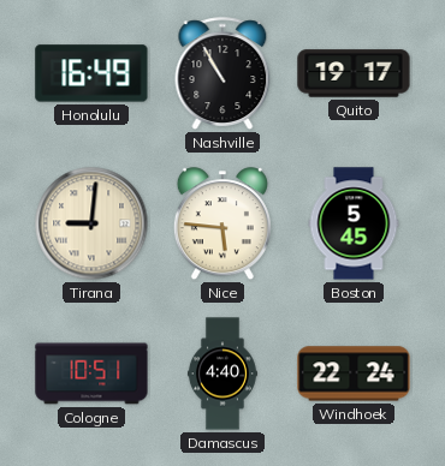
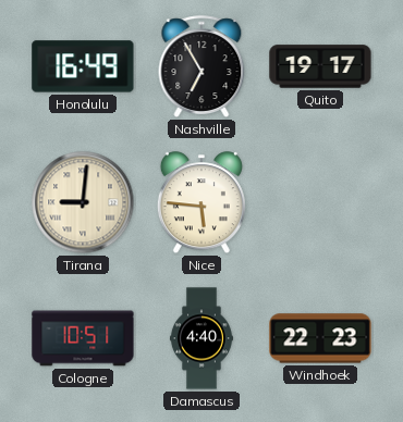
Nashville: 10:55 -> 6:55
Boston: 5:45 -> none
Windhoek: 22:24 -> 22:23
